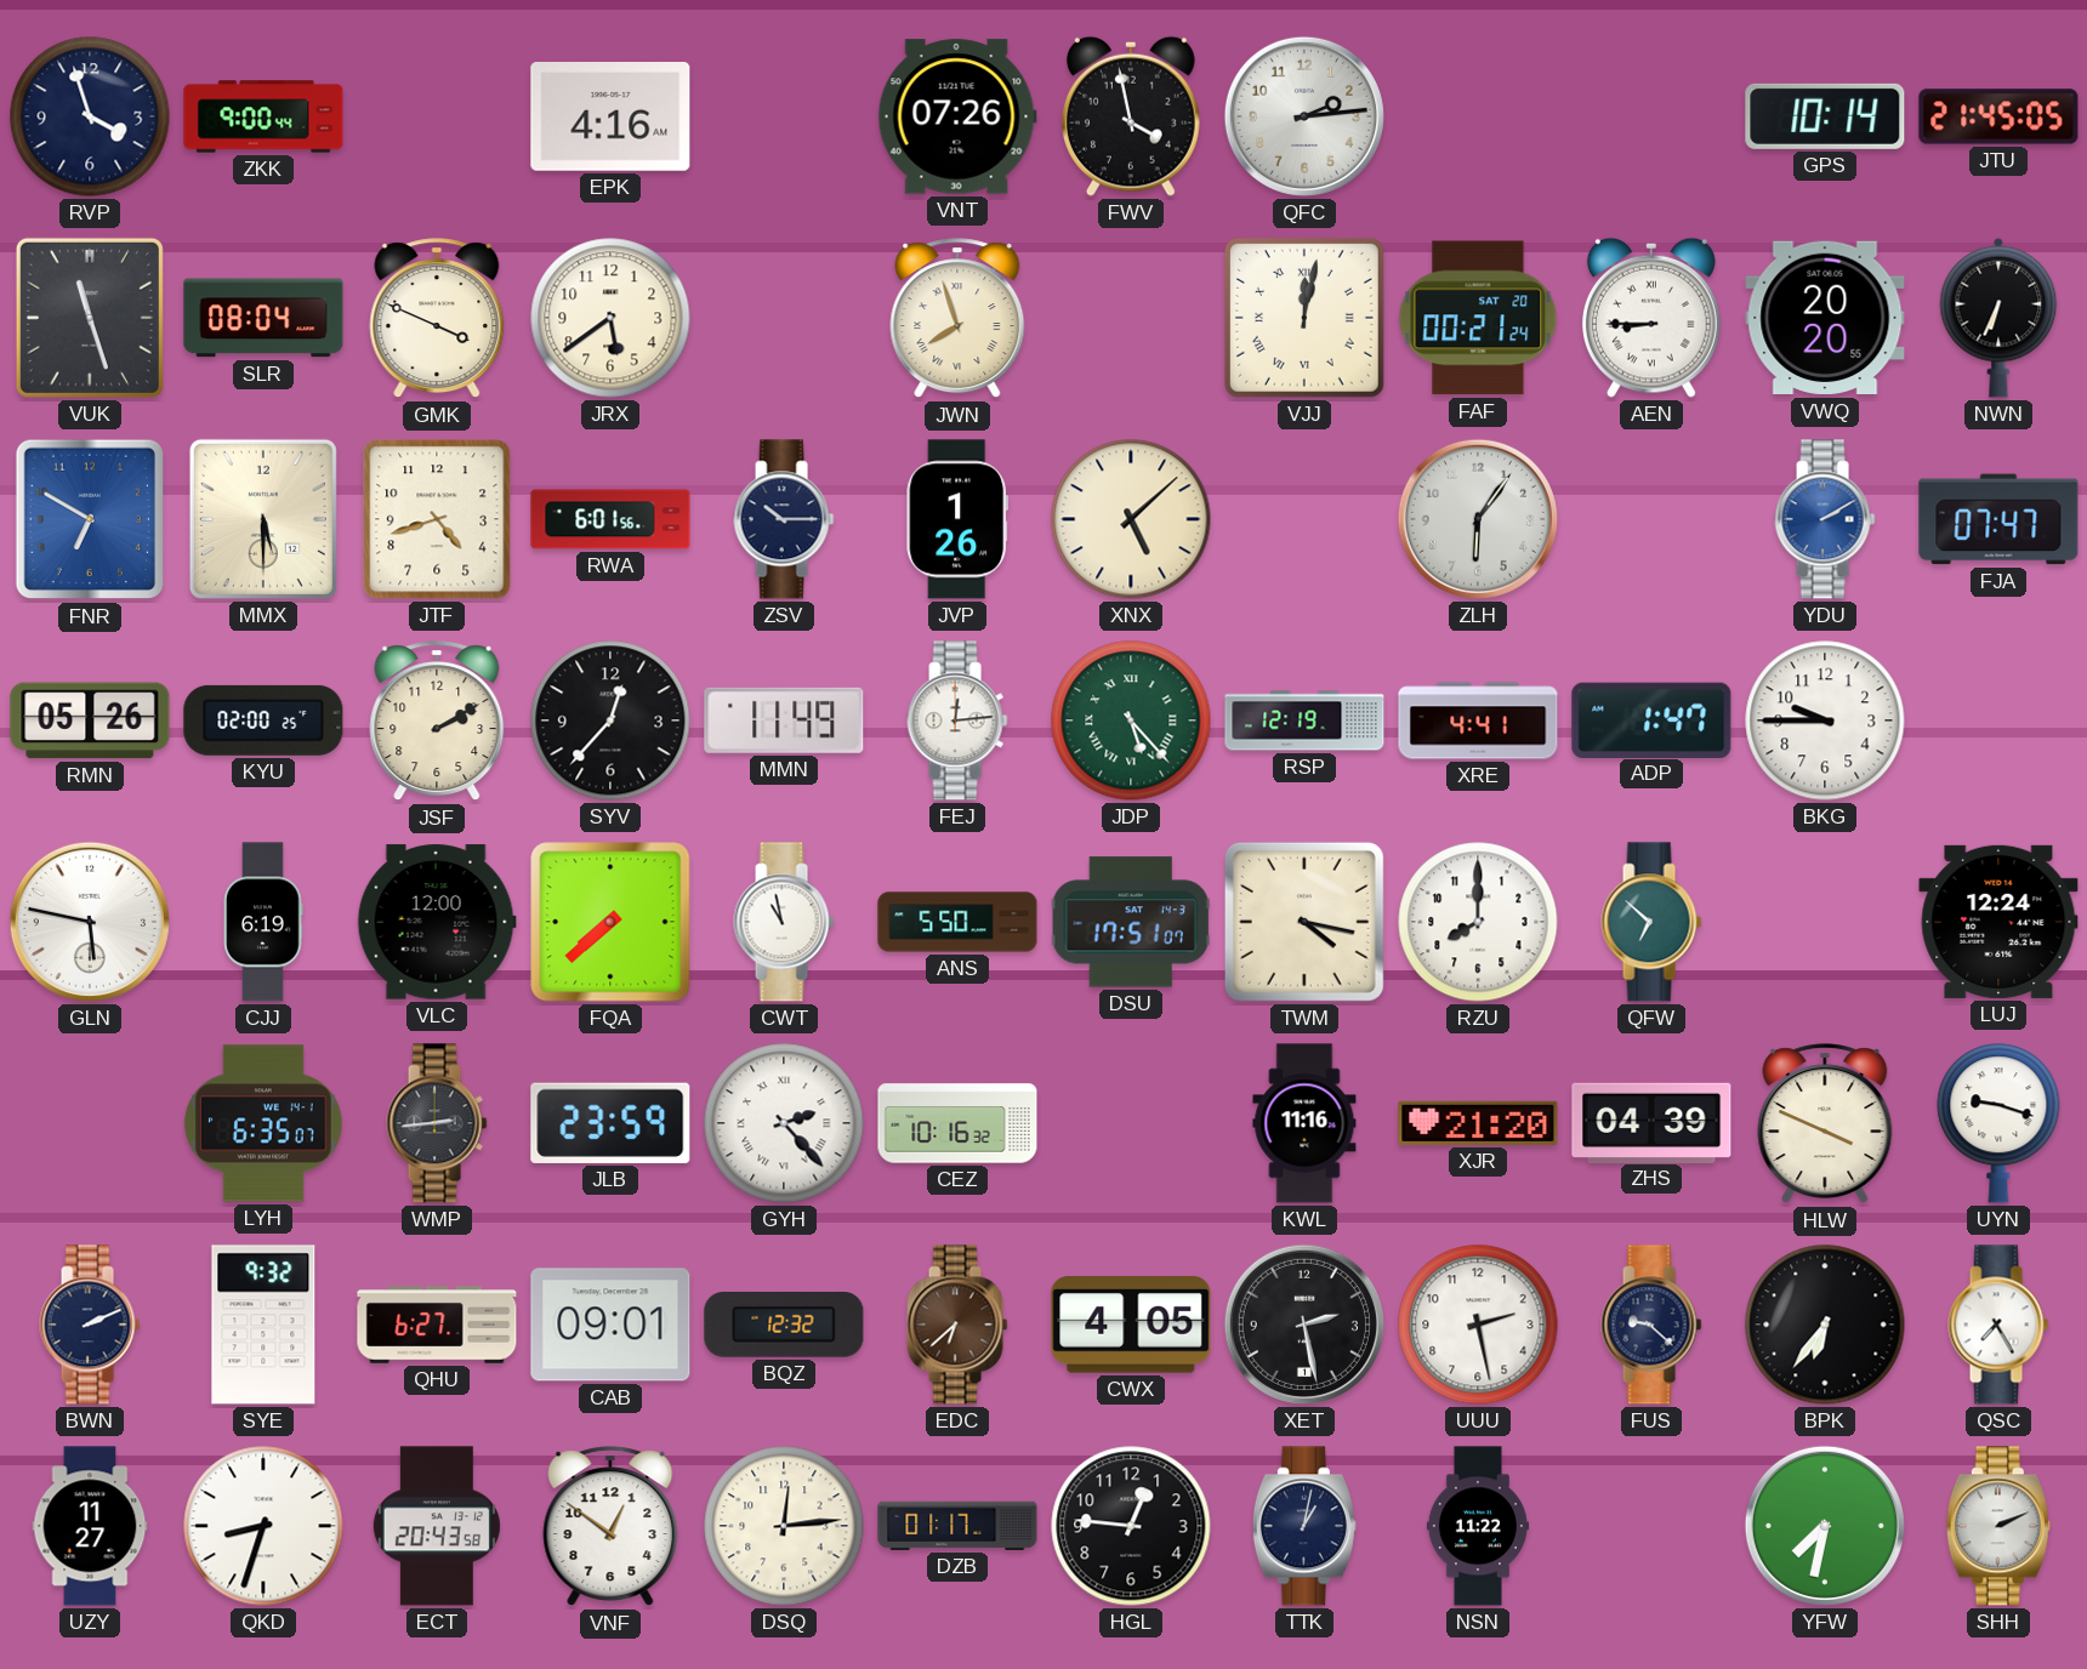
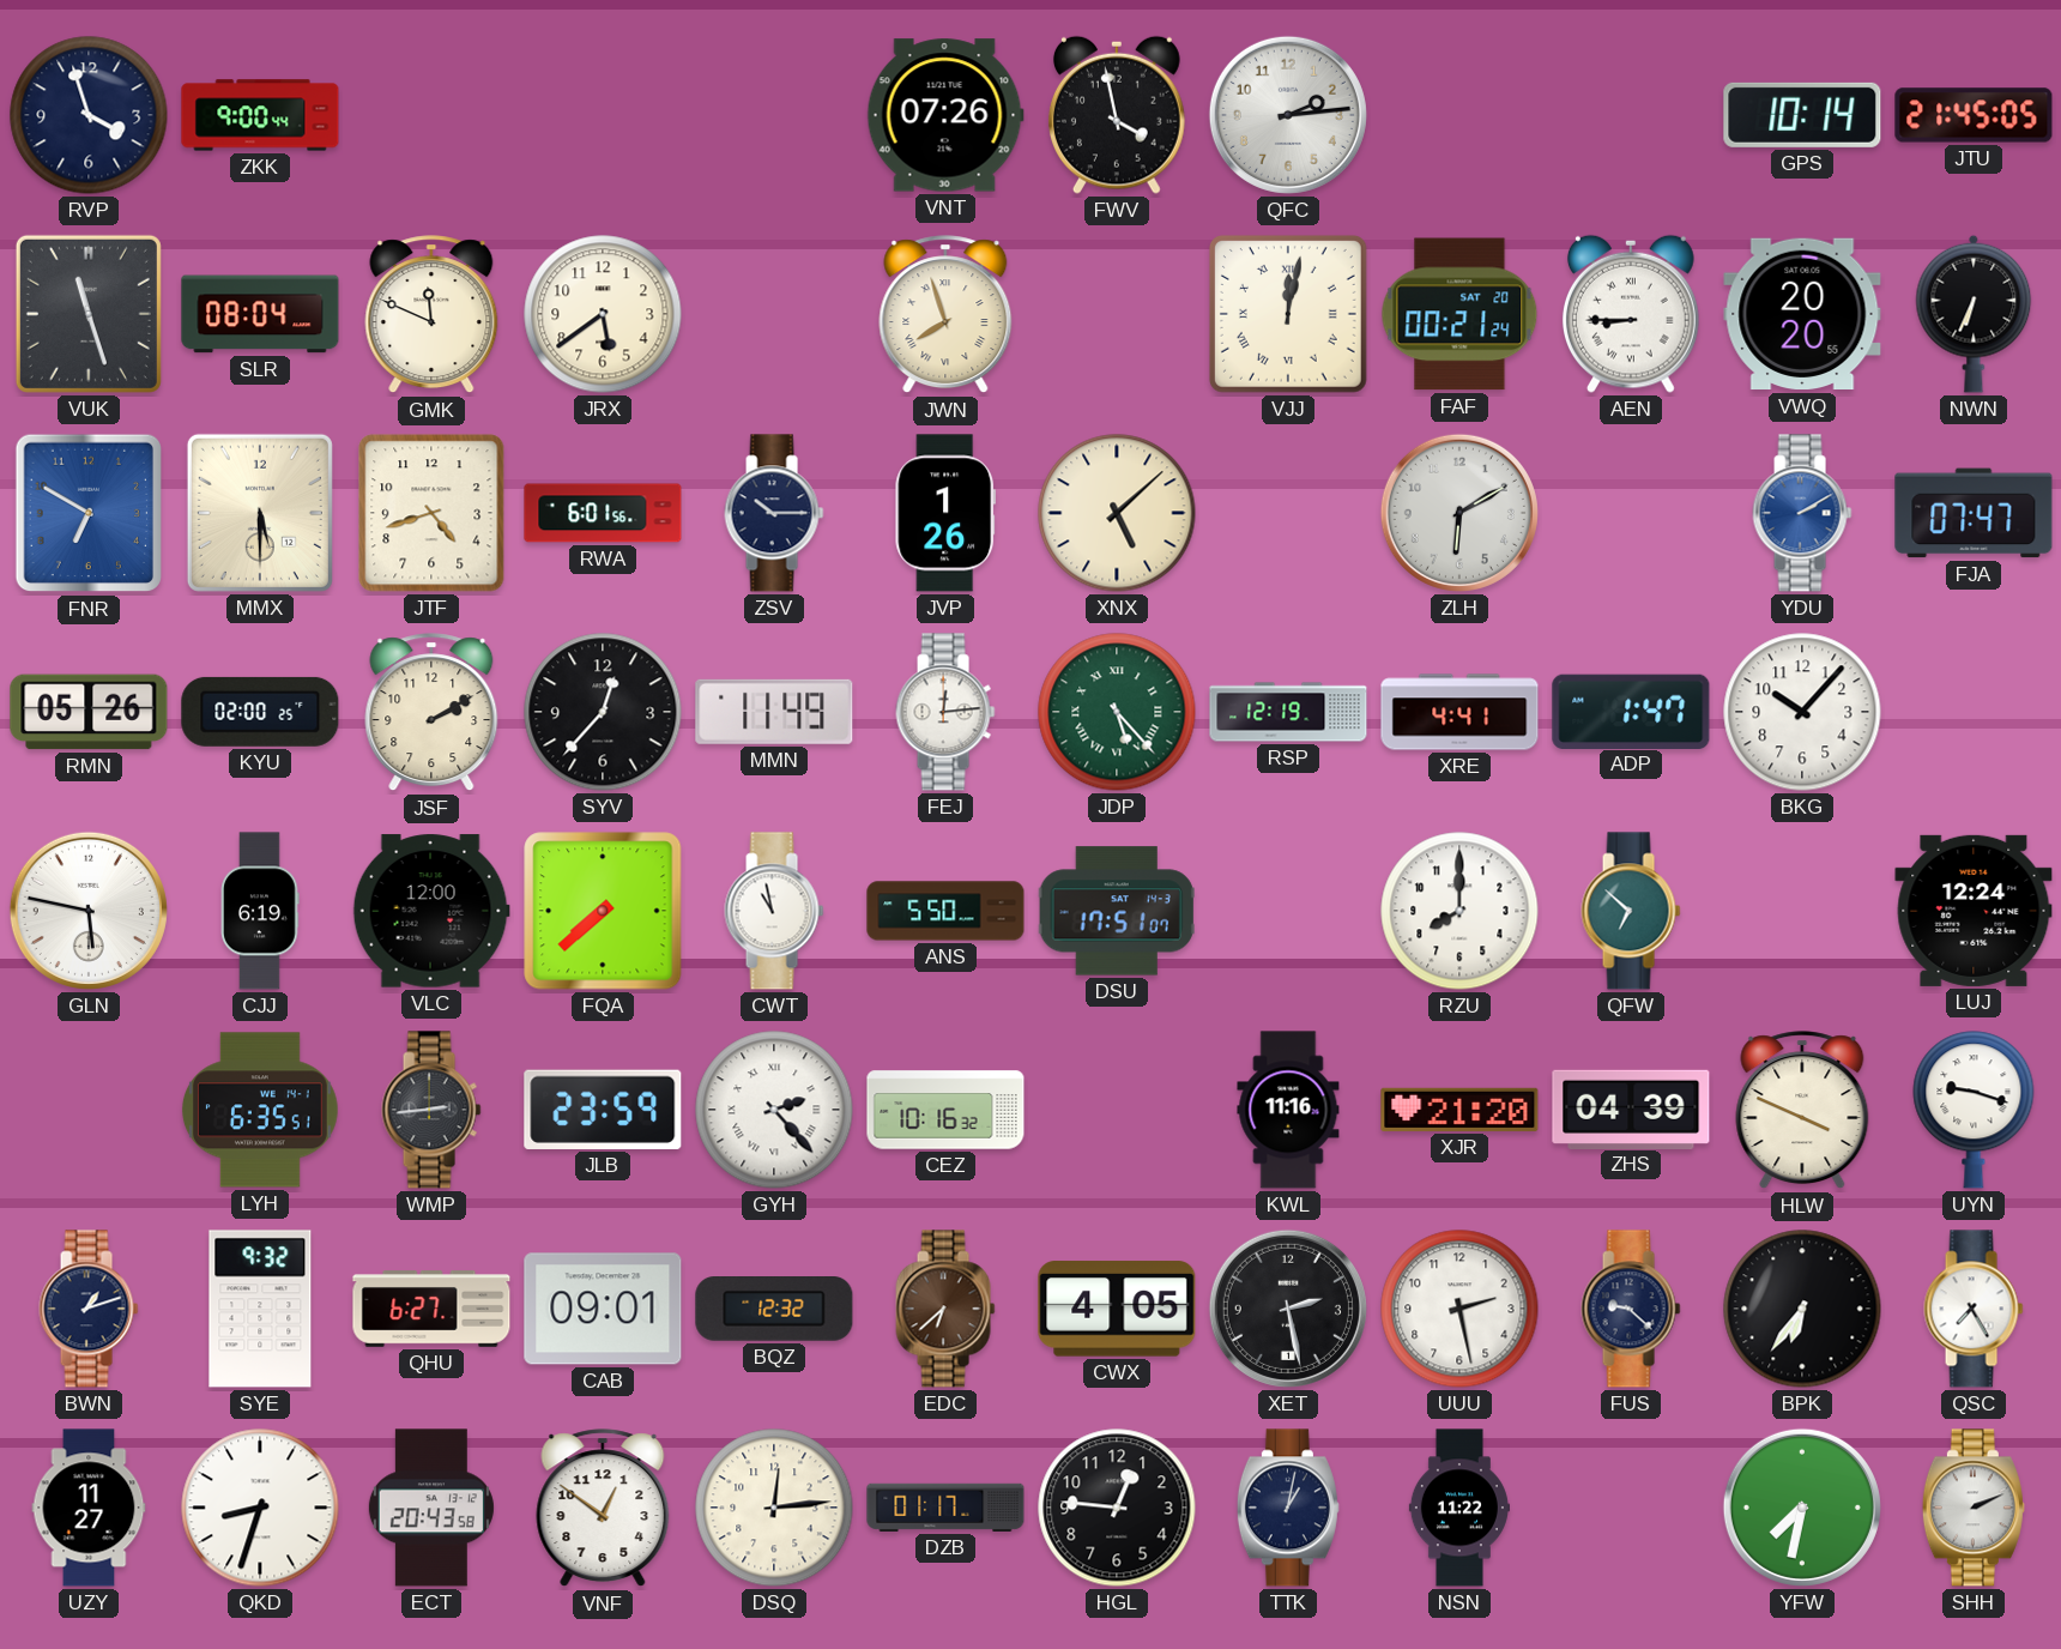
EPK: 4:16 -> none
GMK: 3:49 -> 11:49
ZLH: 6:06 -> 6:10
BKG: 9:45 -> 10:07
TWM: 4:17 -> none
LYH: 6:35:07 -> 6:35:51
BWN: 2:11 -> 1:12
